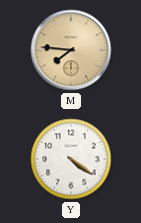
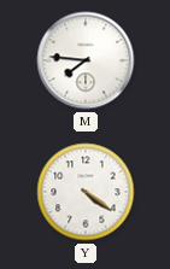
M dial: champagne -> white
